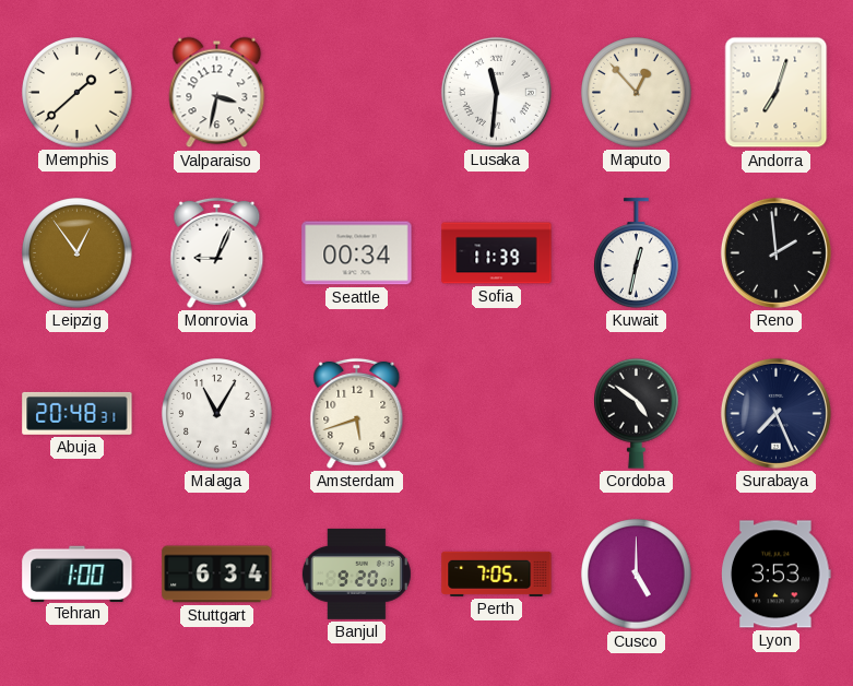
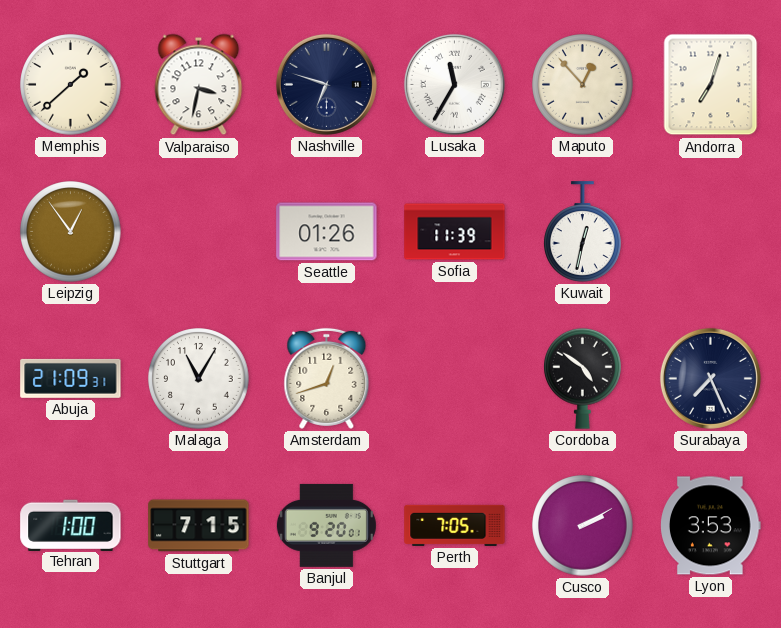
Nashville: none -> 6:48
Lusaka: 11:31 -> 11:35
Monrovia: 9:04 -> none
Seattle: 00:34 -> 01:26
Reno: 1:59 -> none
Abuja: 20:48 -> 21:09
Amsterdam: 5:42 -> 12:42
Stuttgart: 6:34 -> 7:15
Cusco: 5:00 -> 2:10
